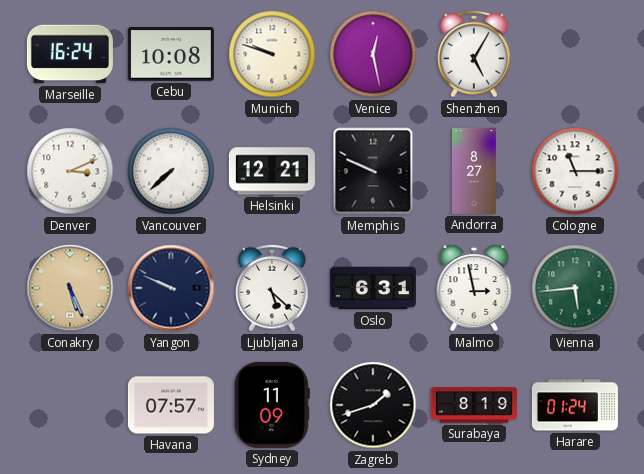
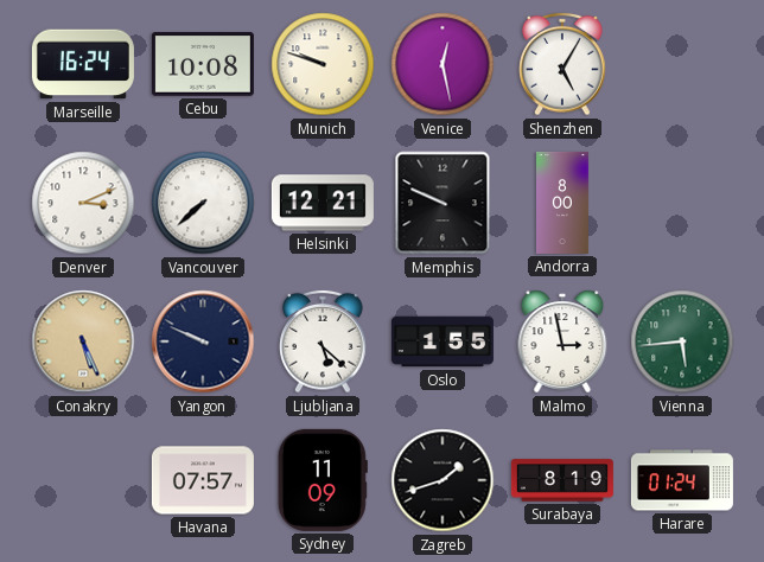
Andorra: 8:27 -> 8:00
Cologne: 11:15 -> none
Oslo: 6:31 -> 1:55
